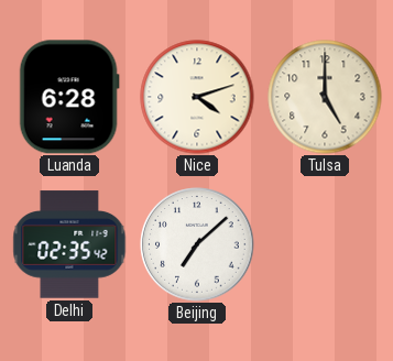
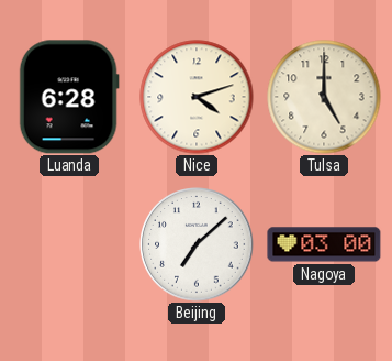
Delhi: 02:35 -> none
Nagoya: none -> 03:00
